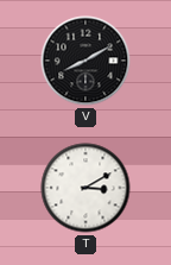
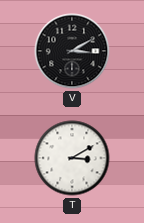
V: 8:10 -> 3:10
